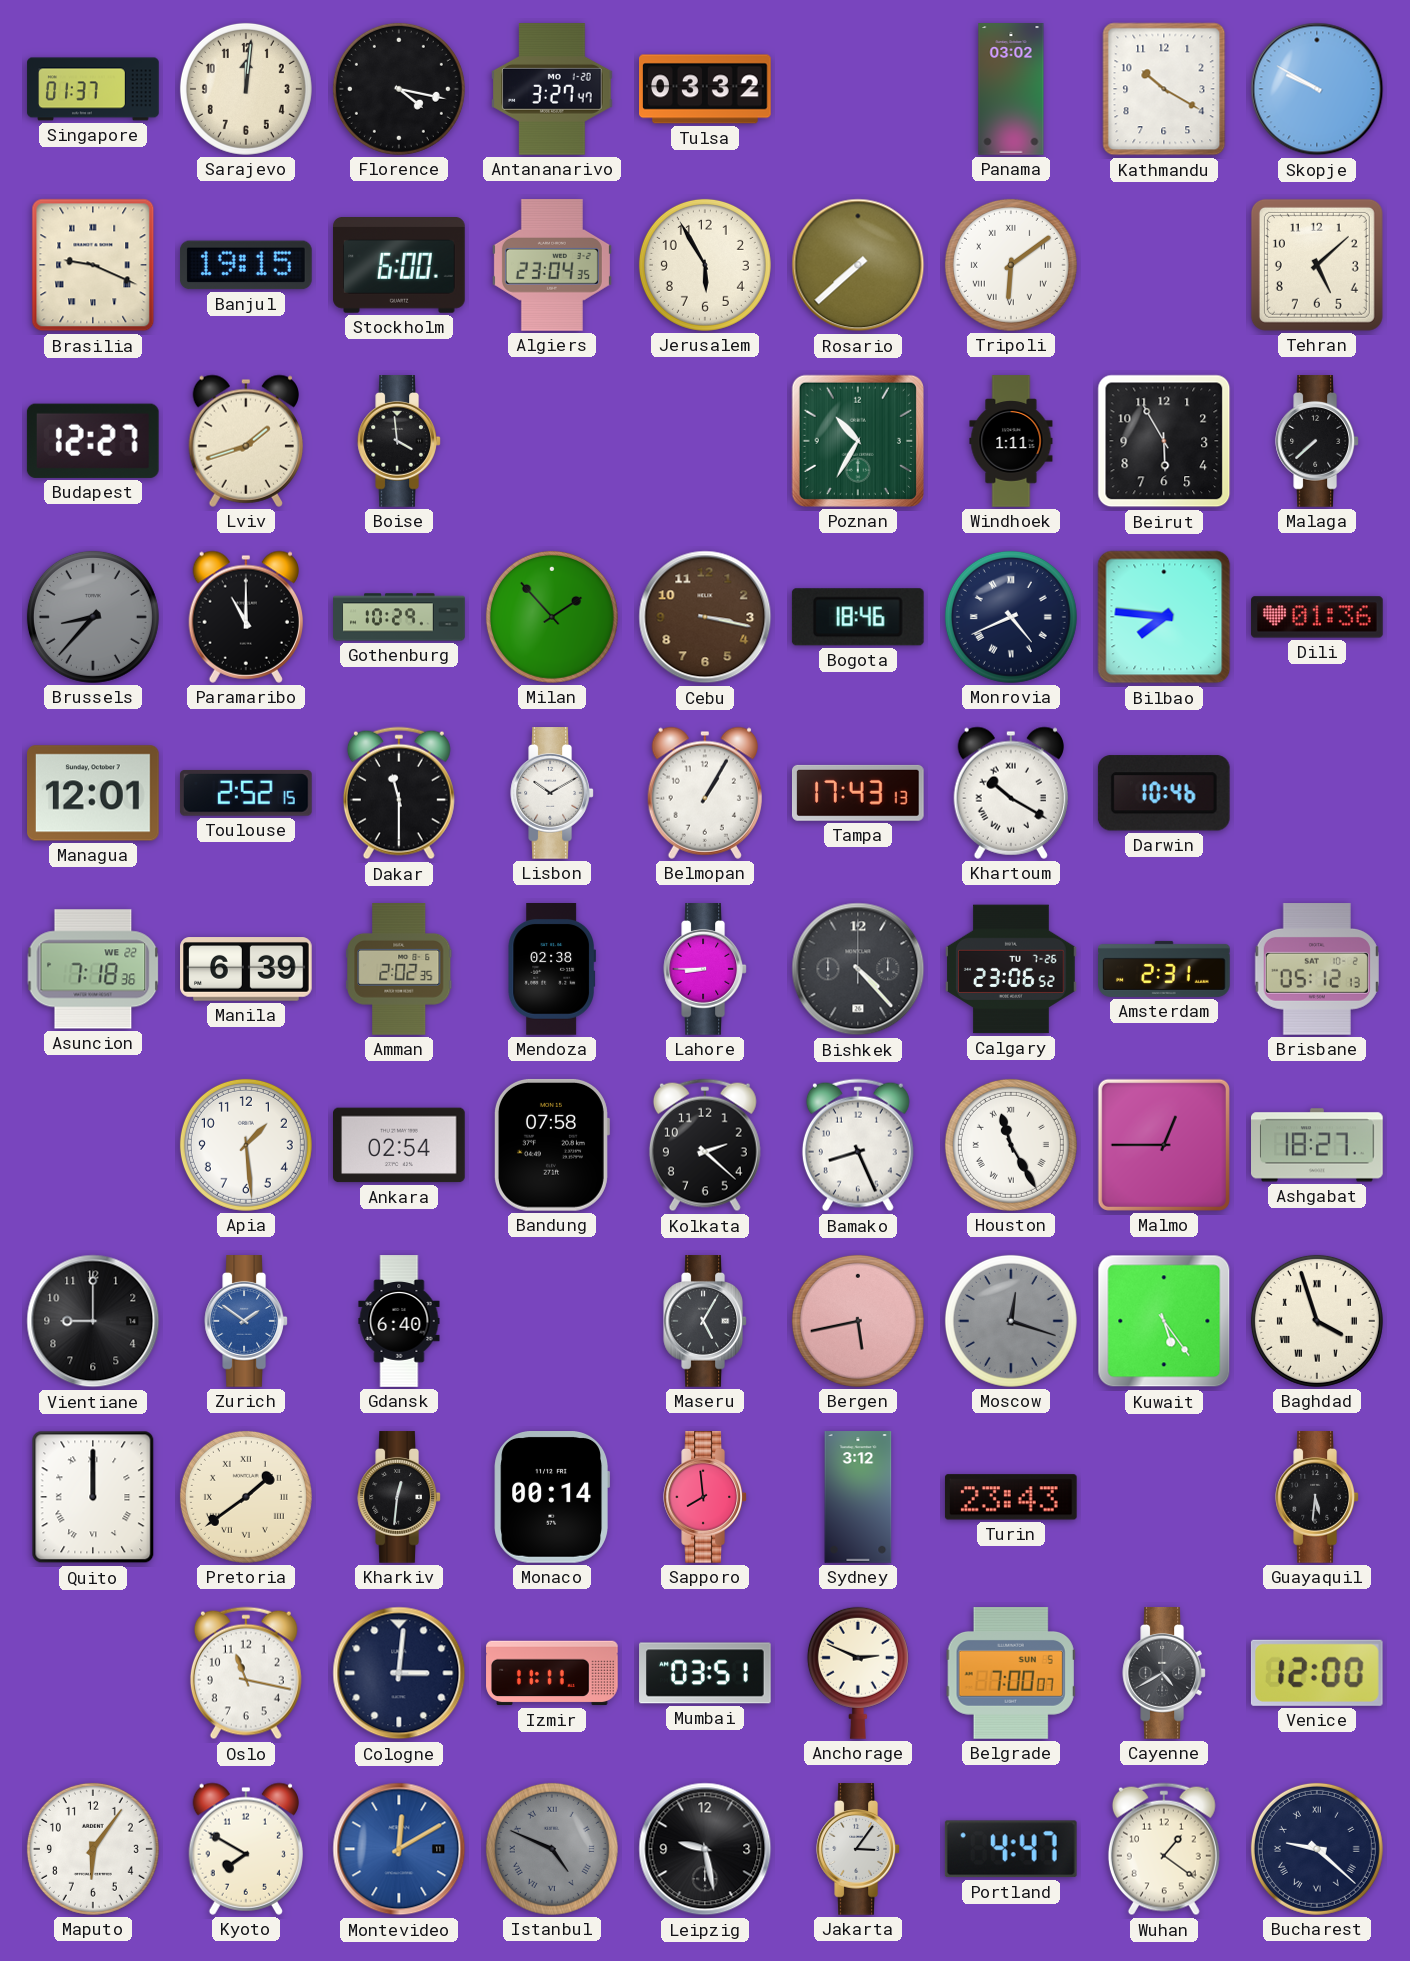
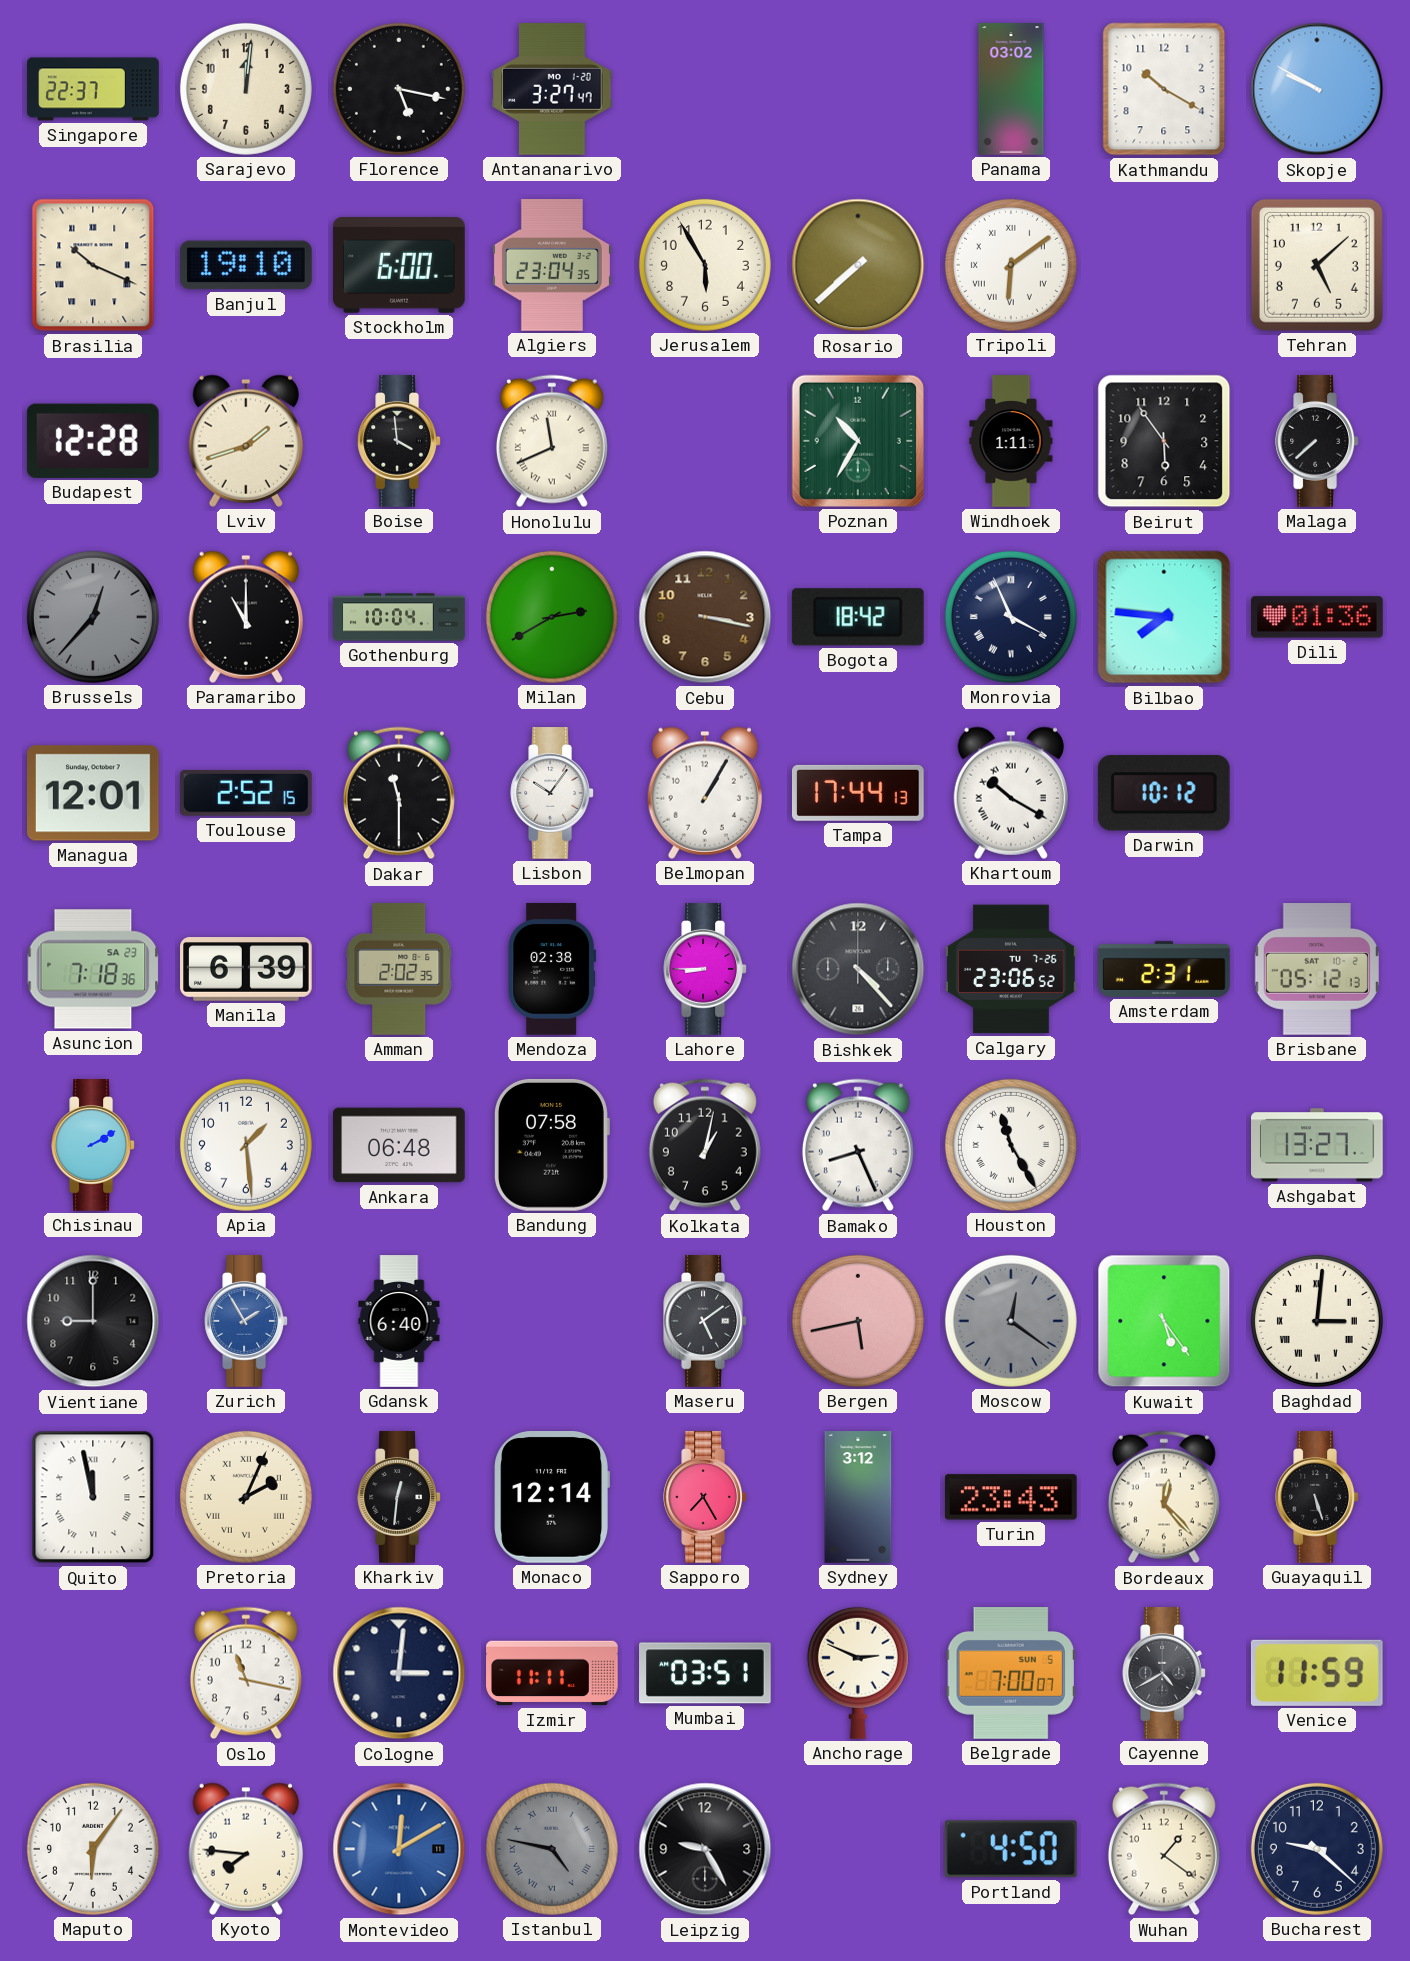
Singapore: 01:37 -> 22:37
Florence: 4:17 -> 5:17
Tulsa: 03:32 -> none
Brasilia: 9:19 -> 10:19
Banjul: 19:15 -> 19:10
Budapest: 12:27 -> 12:28
Honolulu: none -> 11:41
Beirut: 5:55 -> 5:54
Brussels: 8:37 -> 12:37
Gothenburg: 10:29 -> 10:04
Milan: 1:53 -> 2:40
Bogota: 18:46 -> 18:42
Monrovia: 4:41 -> 3:56
Lisbon: 10:10 -> 10:06
Tampa: 17:43 -> 17:44
Darwin: 10:46 -> 10:12
Asuncion date: WE 22 -> SA 23
Chisinau: none -> 2:10
Ankara: 02:54 -> 06:48
Kolkata: 2:22 -> 1:02
Malmo: 12:45 -> none
Ashgabat: 18:27 -> 13:27
Zurich: 1:51 -> 1:55
Maseru: 5:05 -> 5:09
Moscow: 12:18 -> 12:21
Baghdad: 3:57 -> 3:01
Quito: 12:00 -> 11:58
Pretoria: 1:39 -> 2:04
Monaco: 00:14 -> 12:14
Sapporo: 7:59 -> 7:25
Bordeaux: none -> 12:23
Guayaquil: 5:31 -> 5:27
Venice: 12:00 -> 11:59
Kyoto: 7:50 -> 7:46
Istanbul: 4:49 -> 4:47
Leipzig: 9:28 -> 9:25
Jakarta: 3:06 -> none
Portland: 4:47 -> 4:50
Bucharest numerals: Roman -> Arabic
